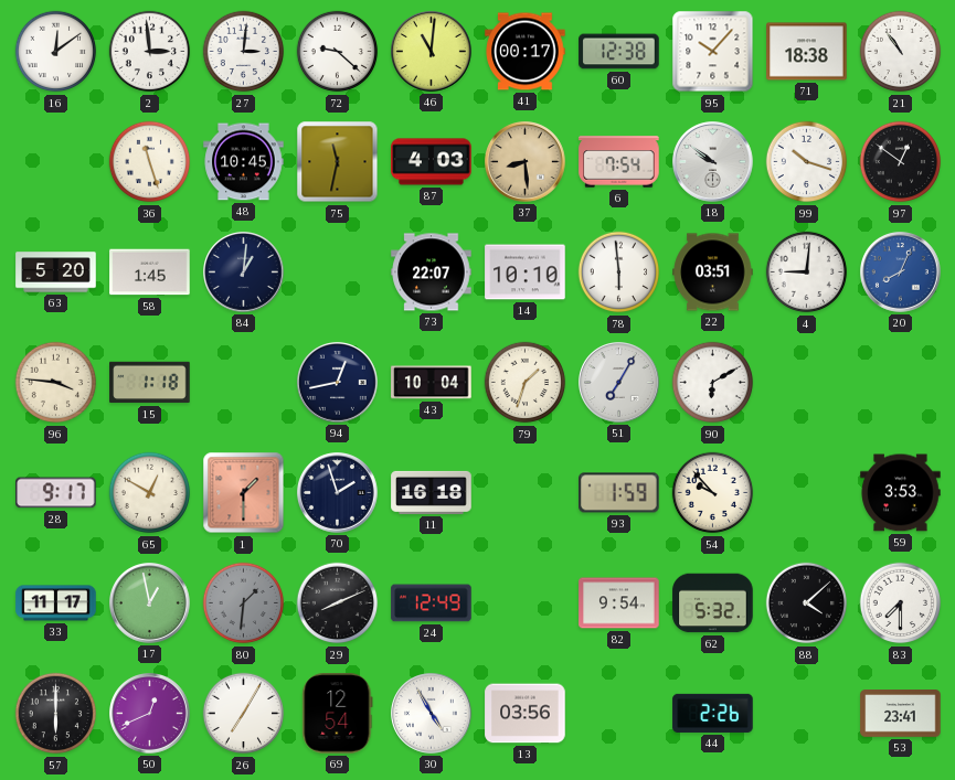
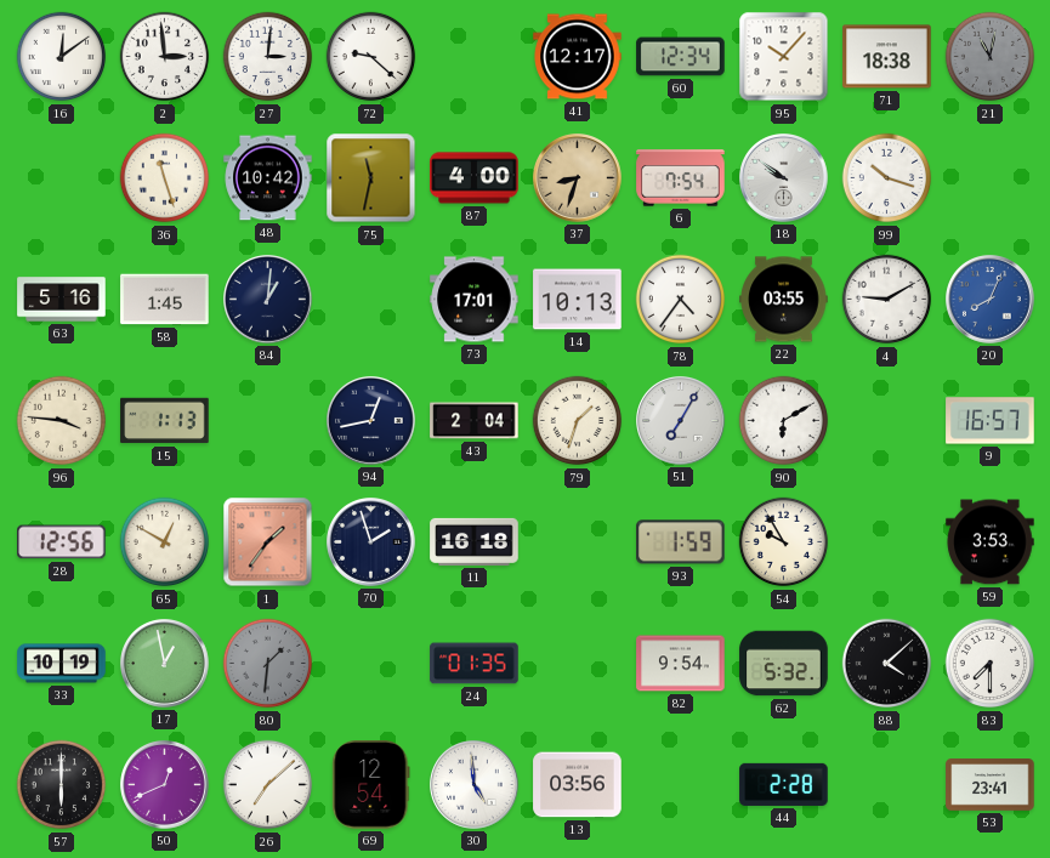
46: 11:01 -> none
41: 00:17 -> 12:17
60: 12:38 -> 12:34
21: 10:54 -> 11:02
21 dial: white -> grey
48: 10:45 -> 10:42
87: 4:03 -> 4:00
37: 8:29 -> 8:33
97: 12:51 -> none
63: 5:20 -> 5:16
73: 22:07 -> 17:01
14: 10:10 -> 10:13
78: 5:59 -> 4:36
22: 03:51 -> 03:55
4: 9:01 -> 9:10
15: 1:18 -> 1:13
43: 10:04 -> 2:04
9: none -> 16:57
28: 9:17 -> 12:56
1: 1:30 -> 1:36
54: 9:53 -> 9:55
33: 11:17 -> 10:19
29: 8:11 -> none
24: 12:49 -> 01:35
26: 7:05 -> 7:08
30: 4:55 -> 4:59
44: 2:26 -> 2:28
